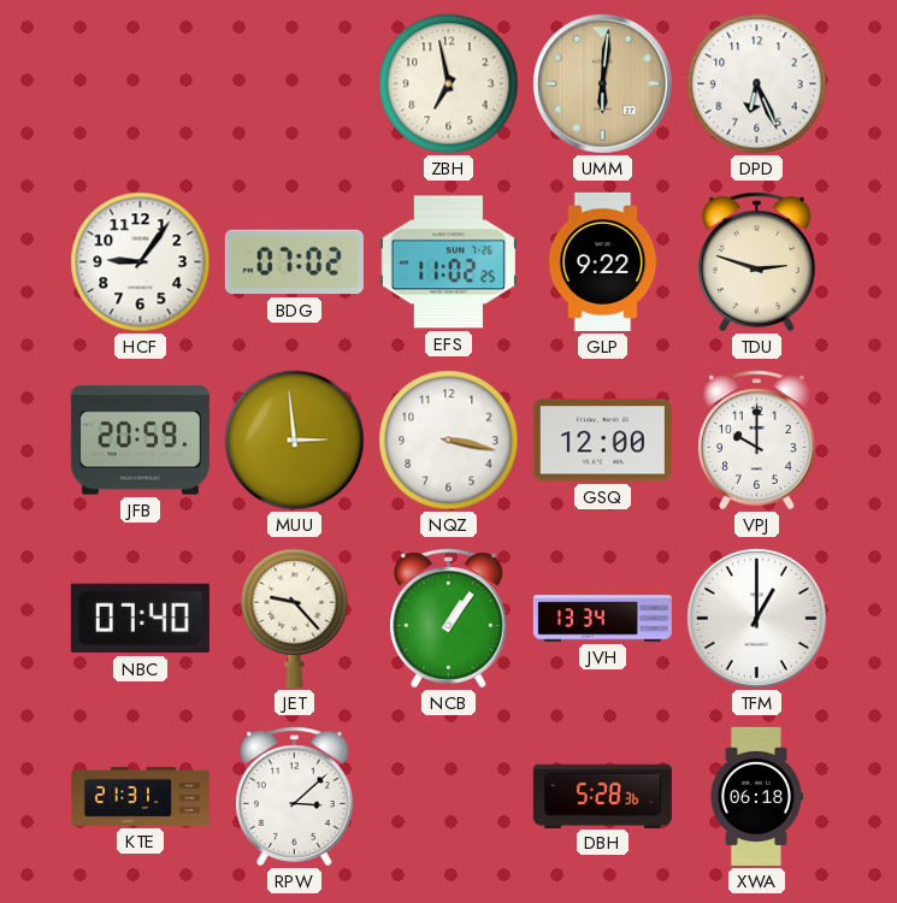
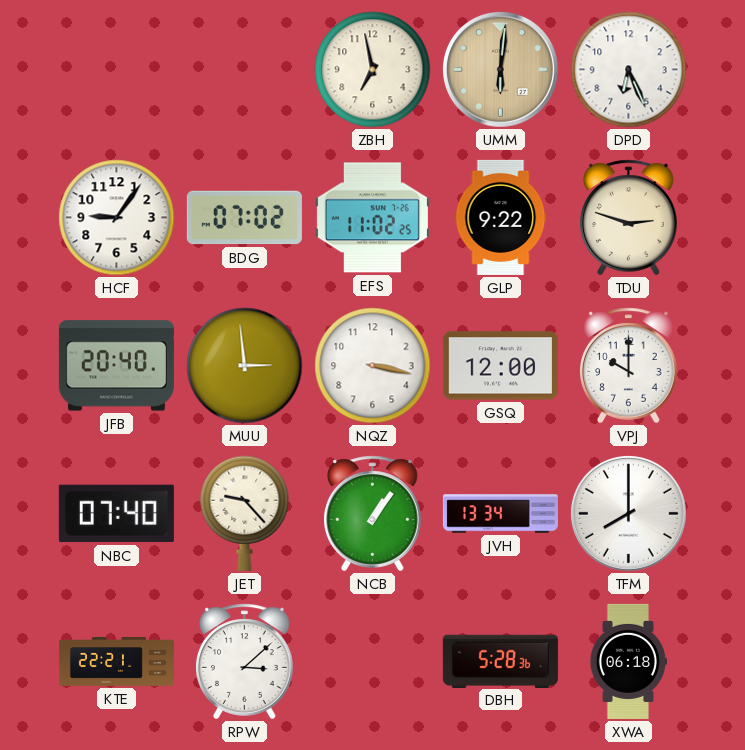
JFB: 20:59 -> 20:40
TFM: 1:00 -> 8:00
KTE: 21:31 -> 22:21
